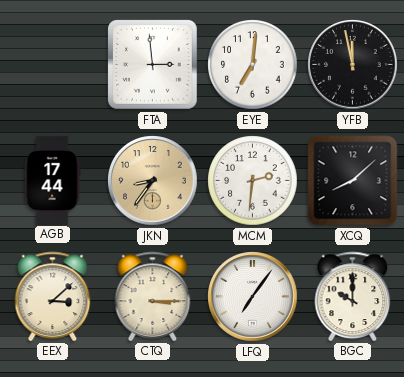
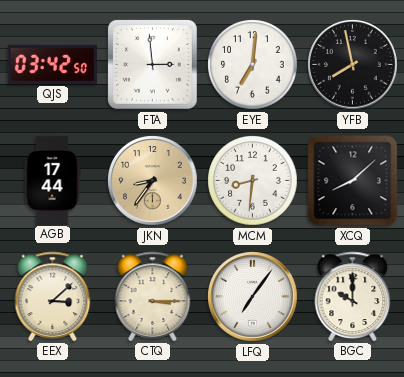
QJS: none -> 03:42
YFB: 11:58 -> 7:58
MCM: 2:31 -> 8:31
